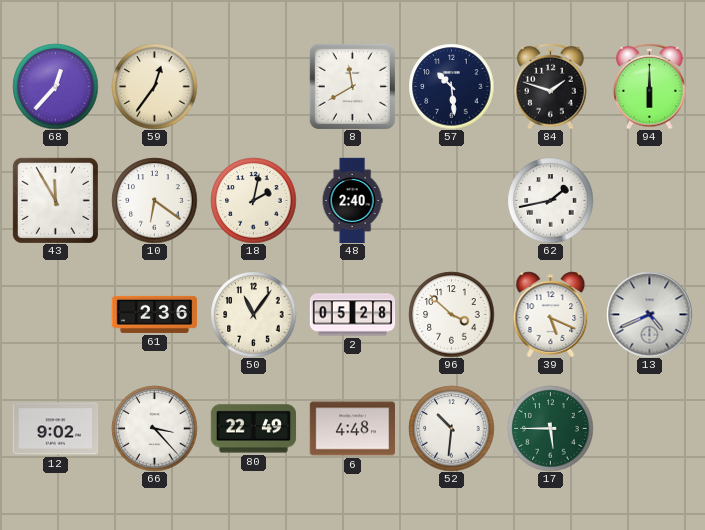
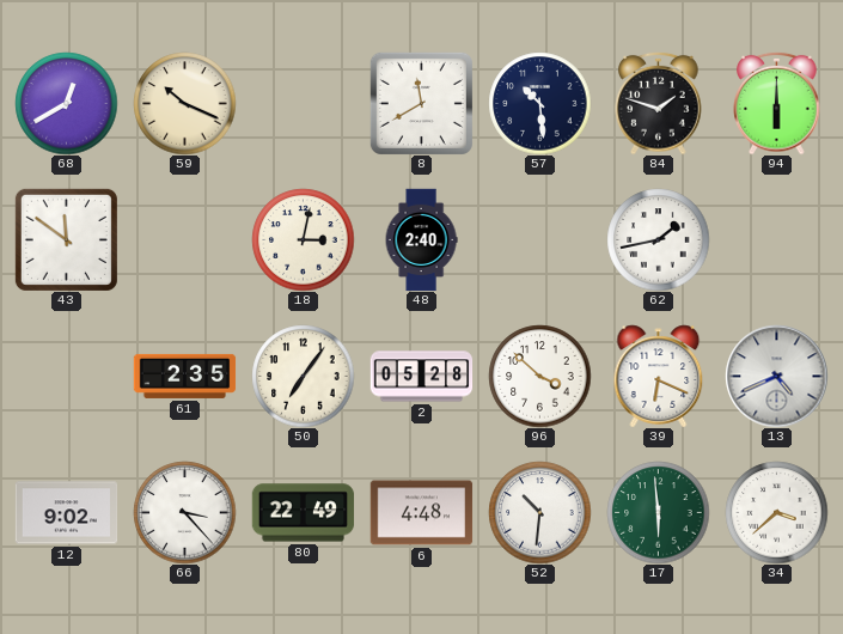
68: 12:37 -> 12:40
59: 12:36 -> 10:19
43: 11:55 -> 11:51
10: 6:21 -> none
18: 2:02 -> 3:02
61: 2:36 -> 2:35
50: 11:06 -> 7:06
39: 5:19 -> 6:19
17: 5:45 -> 5:59
34: none -> 3:38
